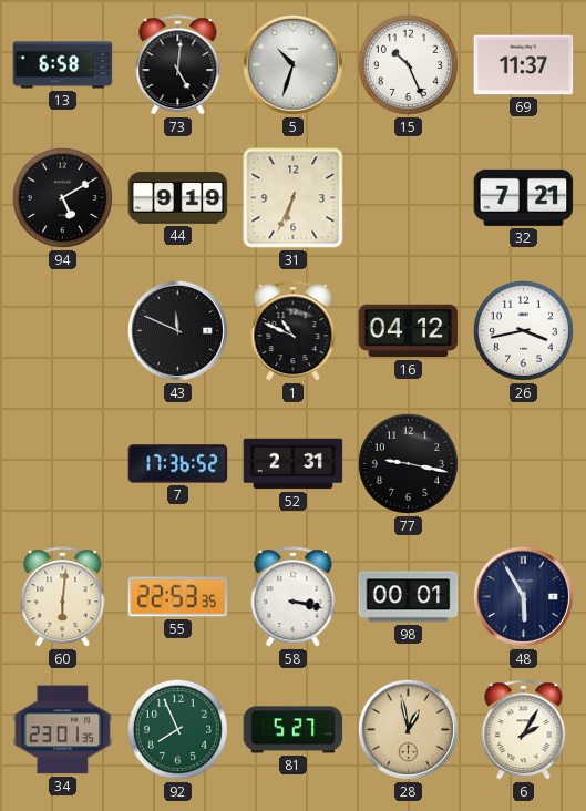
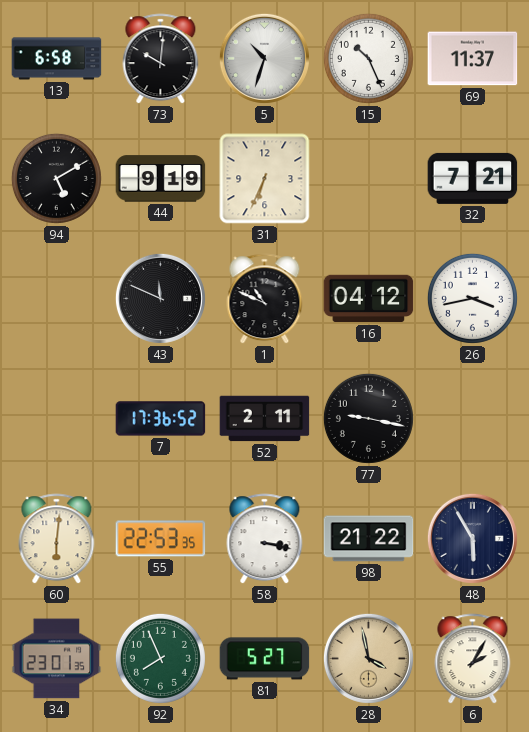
73: 5:01 -> 10:01
52: 2:31 -> 2:11
98: 00:01 -> 21:22
28: 12:58 -> 3:58
